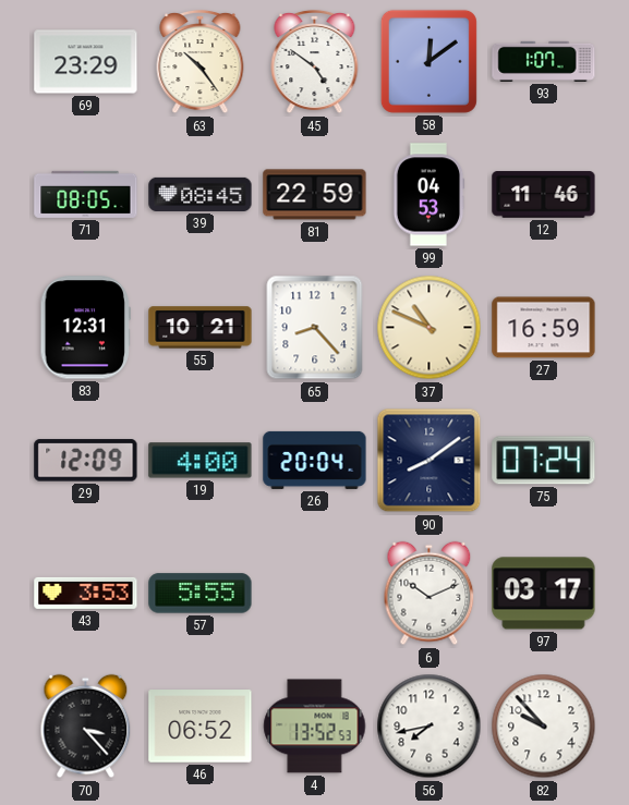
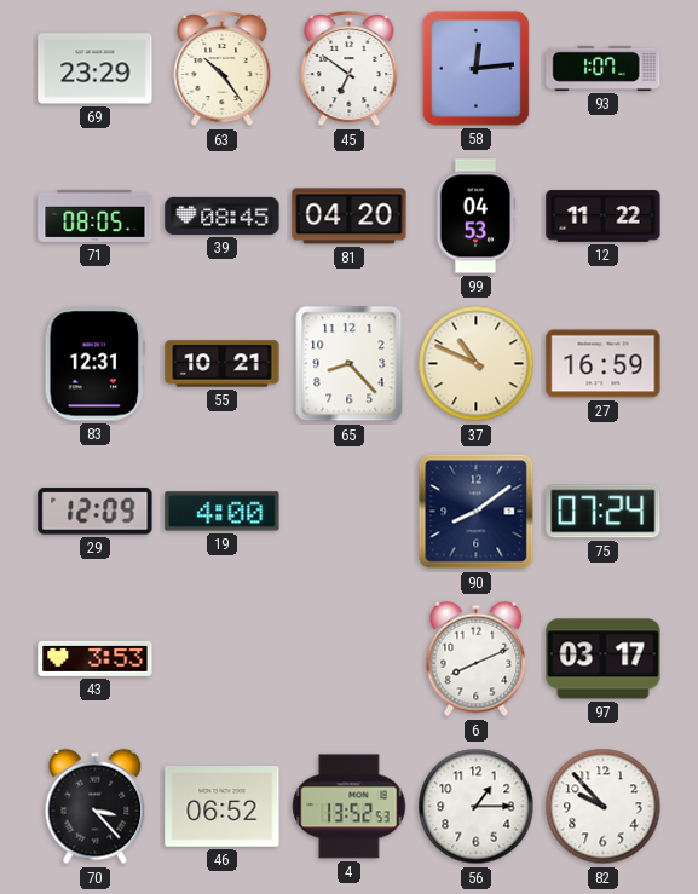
45: 4:51 -> 6:51
58: 12:09 -> 12:14
81: 22:59 -> 04:20
12: 11:46 -> 11:22
26: 20:04 -> none
57: 5:55 -> none
6: 10:11 -> 8:11
56: 7:43 -> 1:15
